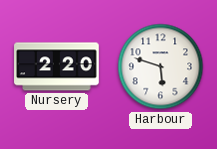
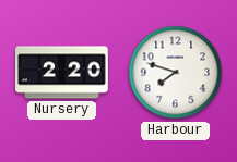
Harbour: 5:48 -> 7:48
